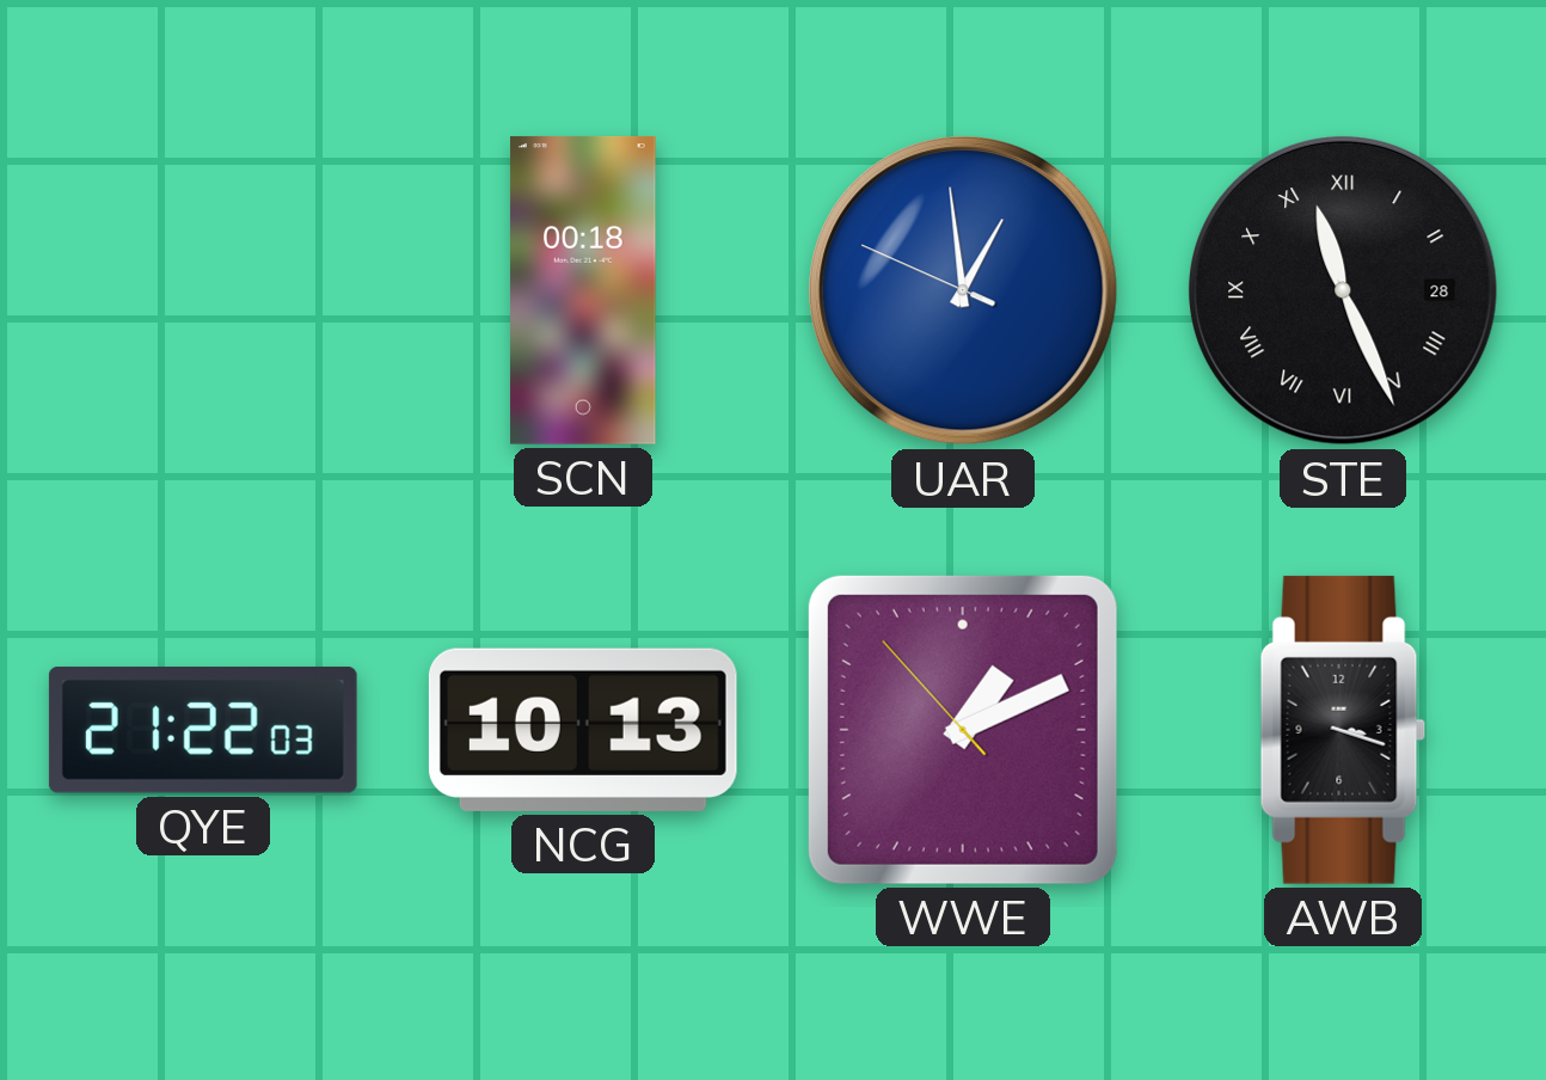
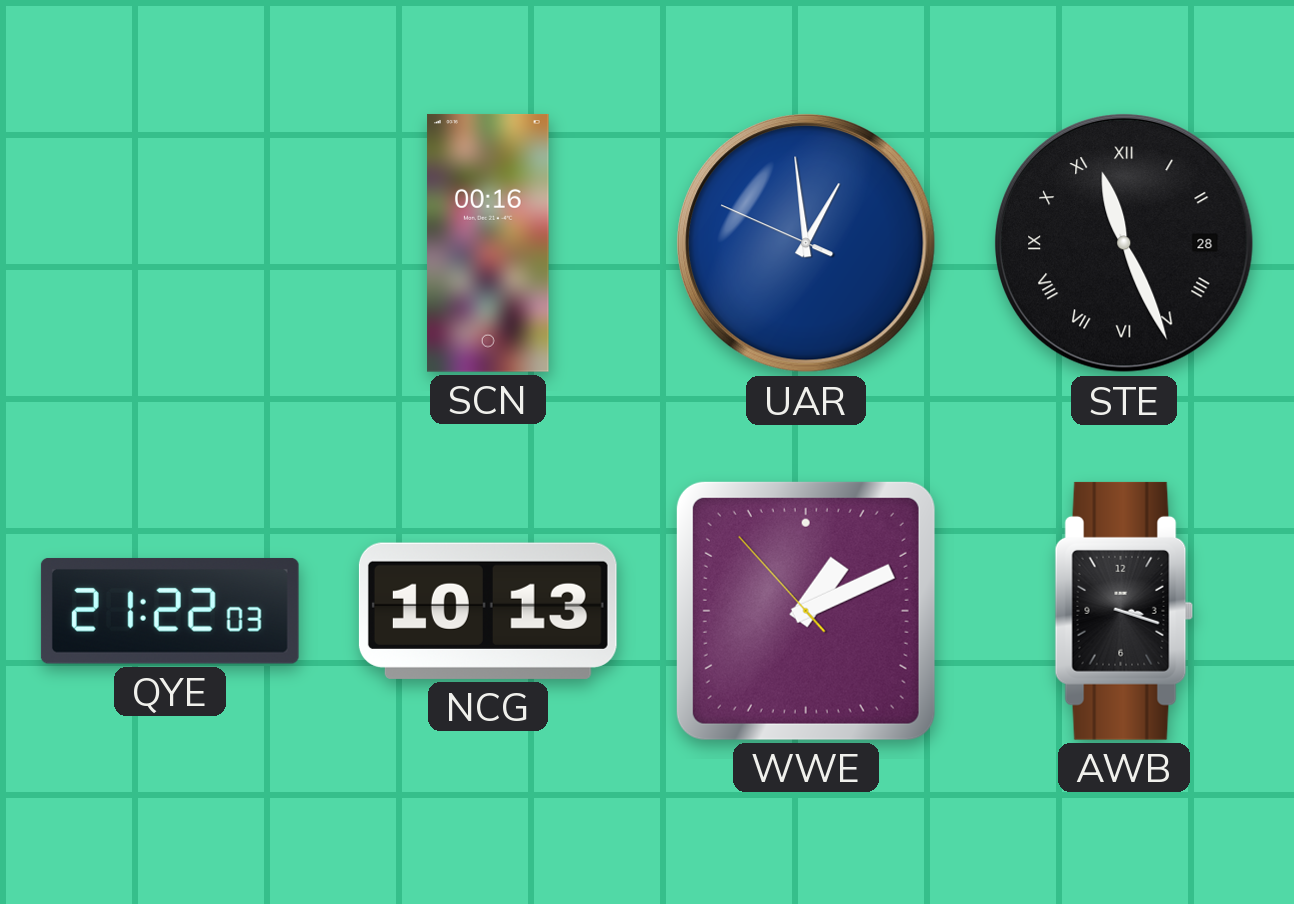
SCN: 00:18 -> 00:16
